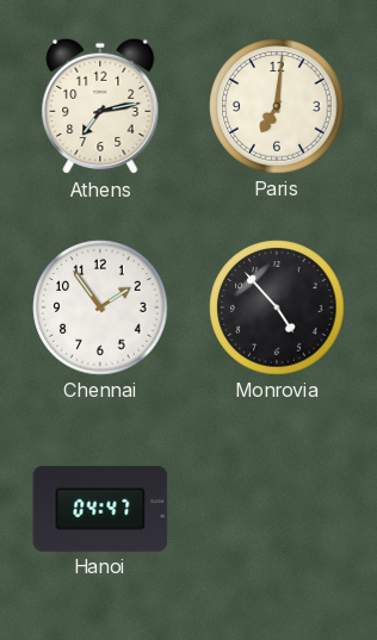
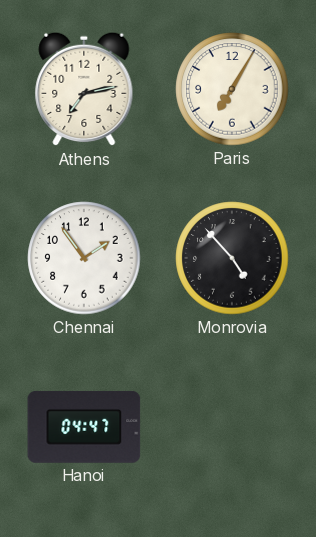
Paris: 7:01 -> 7:05
